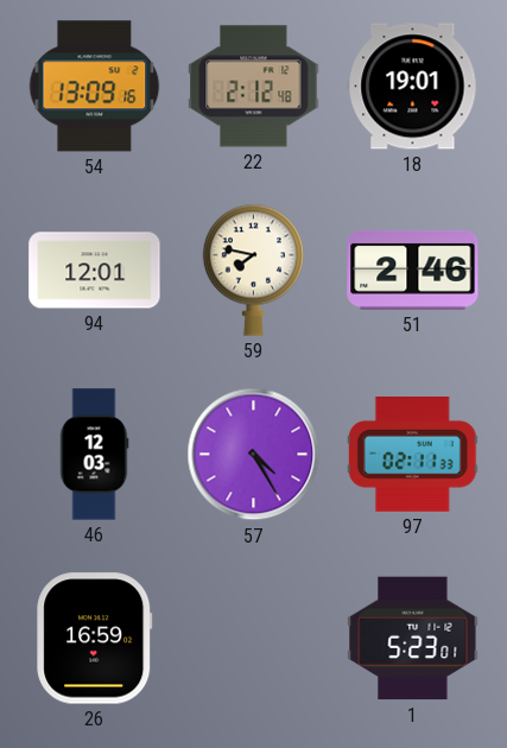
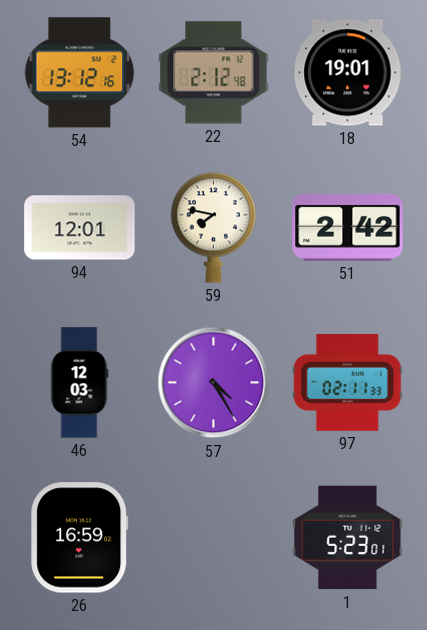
54: 13:09 -> 13:12
51: 2:46 -> 2:42
